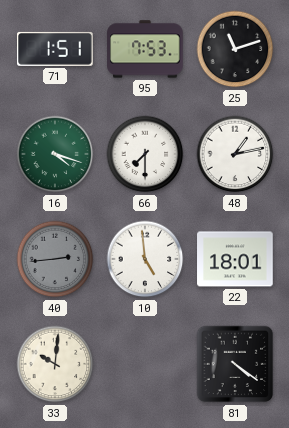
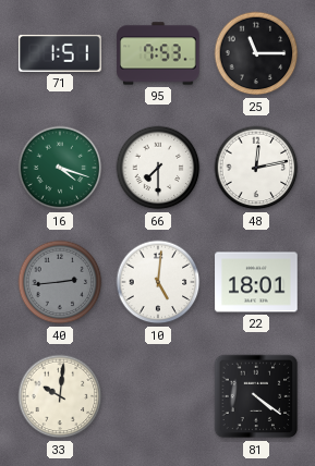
25: 11:12 -> 11:15
48: 1:13 -> 12:13
10: 4:59 -> 5:01
